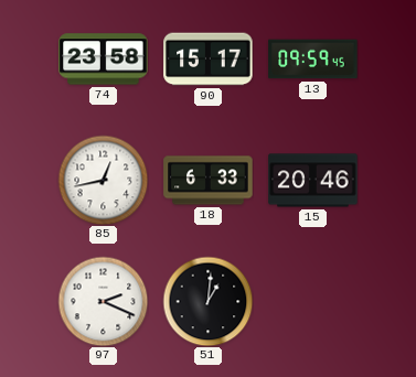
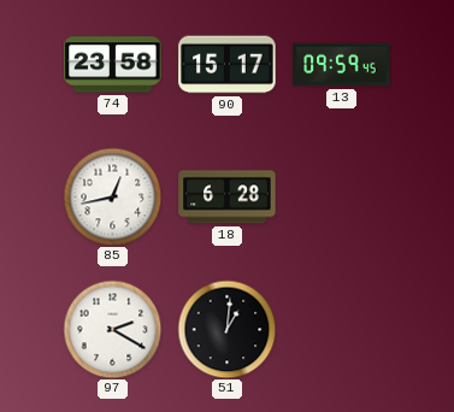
18: 6:33 -> 6:28
15: 20:46 -> none
97: 2:19 -> 2:20
